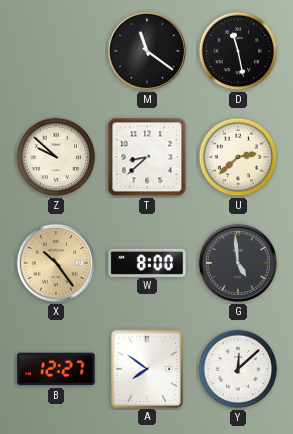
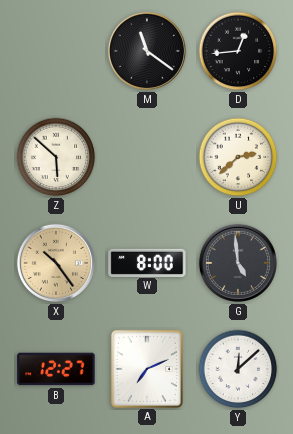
D: 11:28 -> 12:44
Z: 9:52 -> 5:52
T: 8:38 -> none
A: 7:51 -> 7:11
